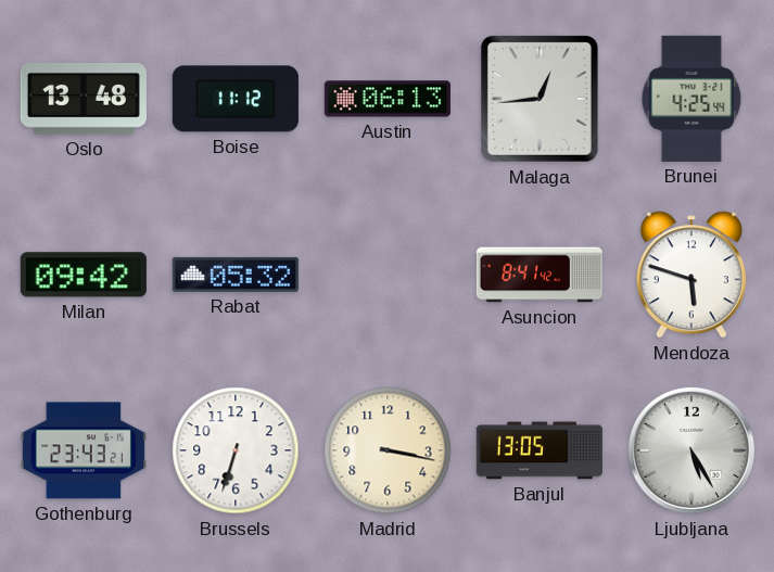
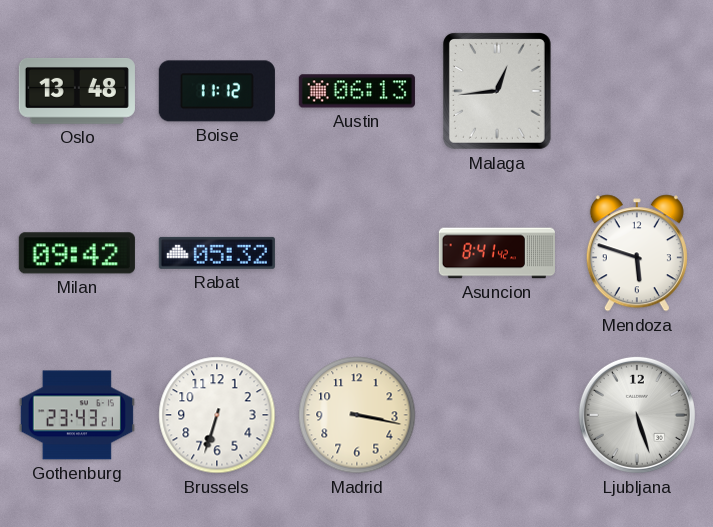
Brunei: 4:25 -> none
Banjul: 13:05 -> none
Ljubljana: 5:25 -> 5:27
